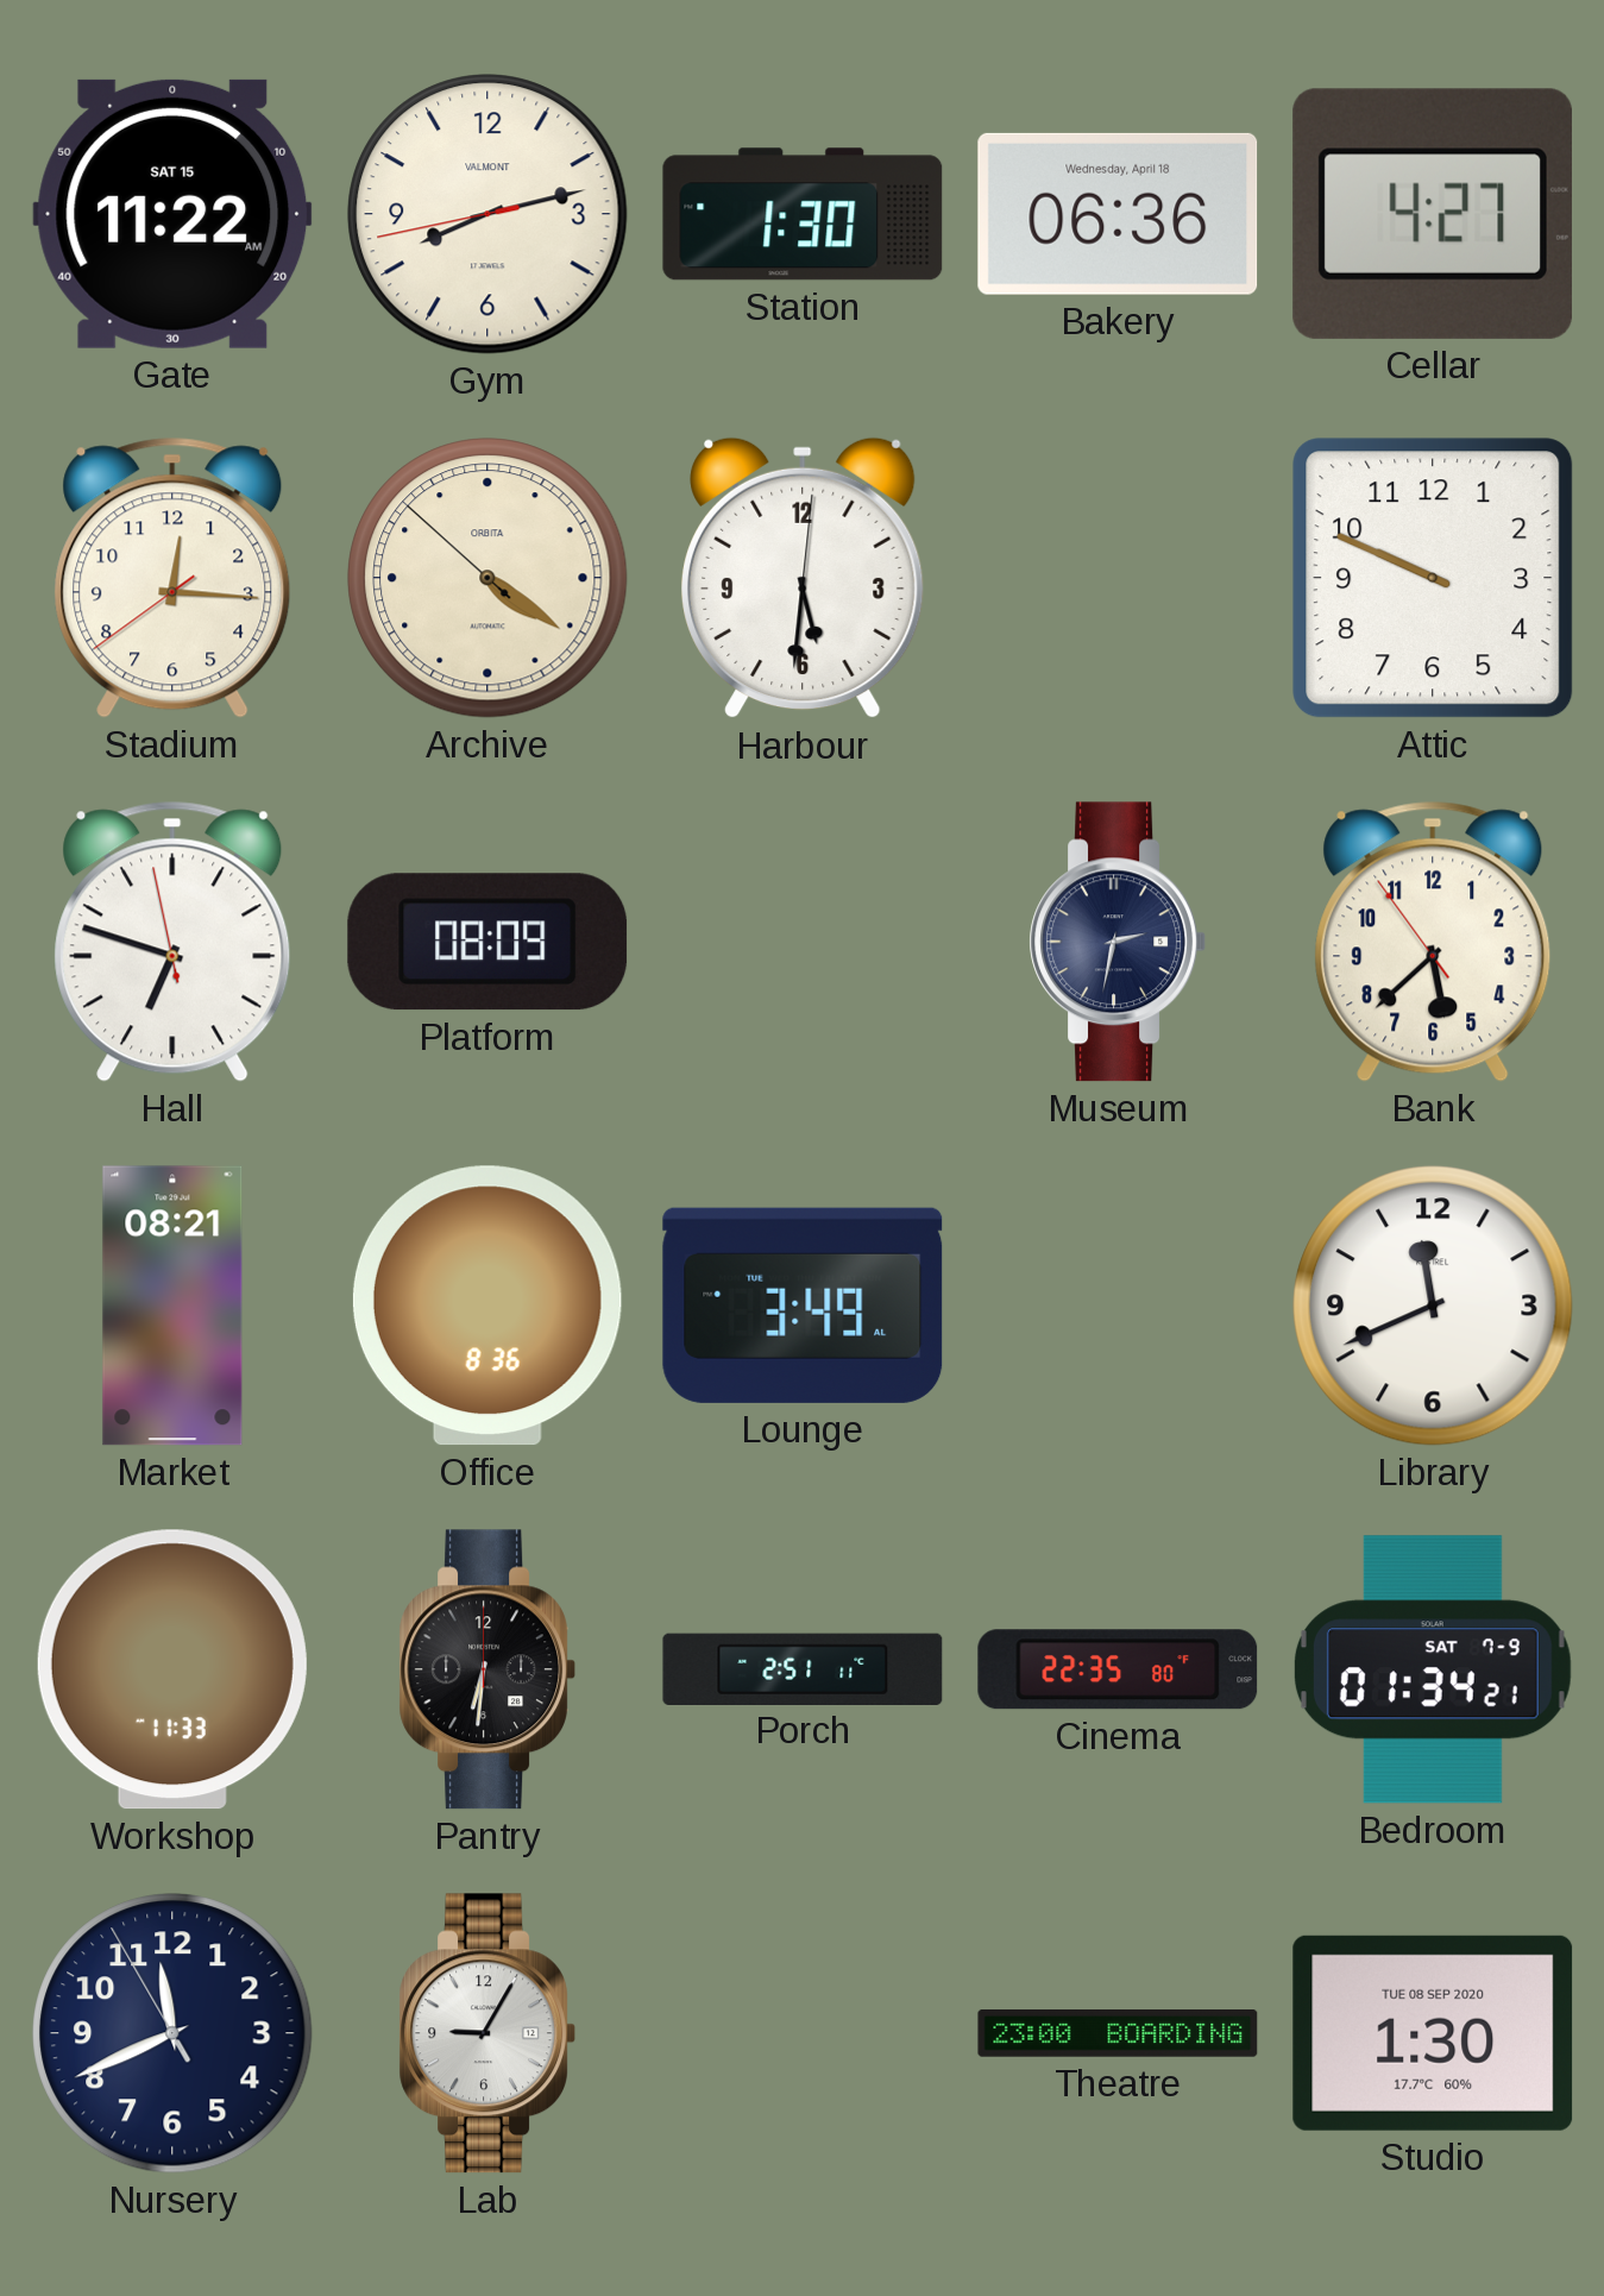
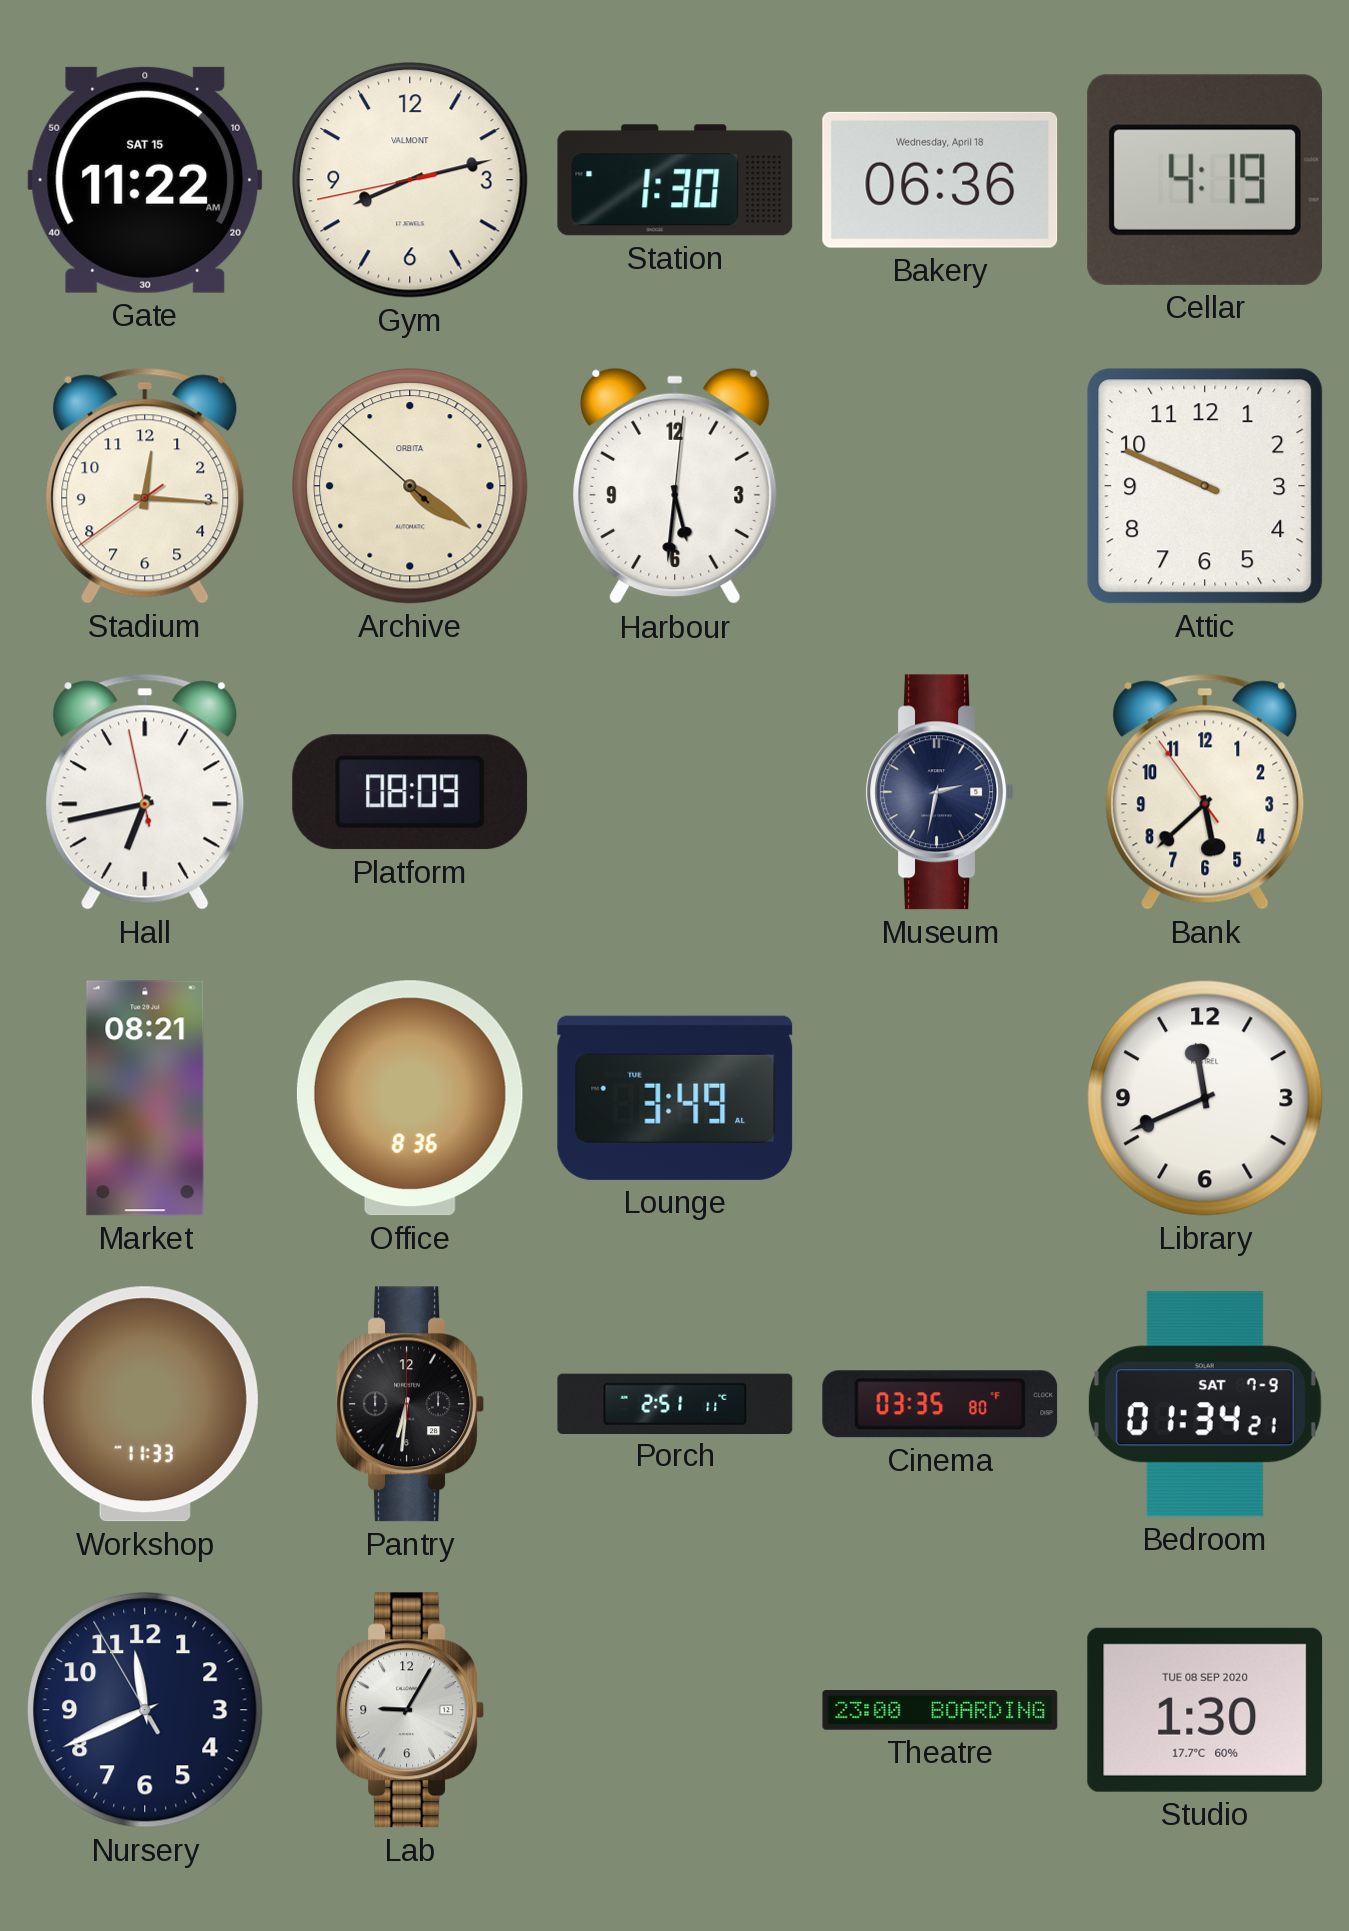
Cellar: 4:27 -> 4:19
Hall: 6:47 -> 6:42
Cinema: 22:35 -> 03:35
